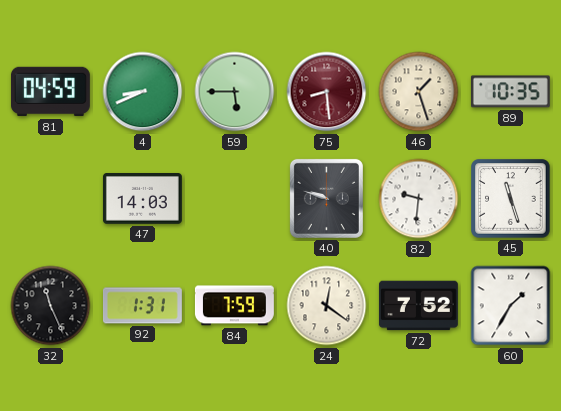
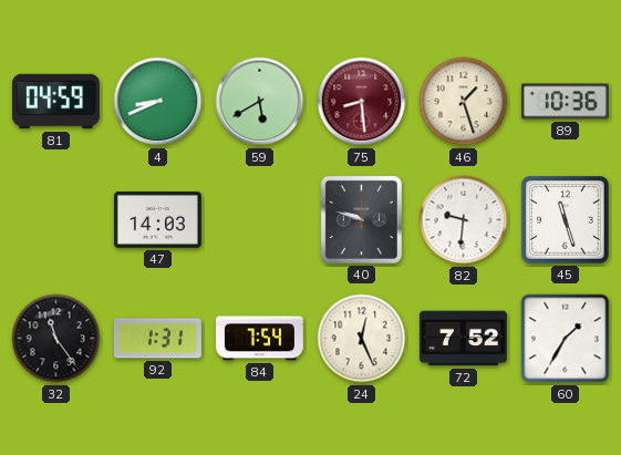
59: 5:45 -> 5:40
89: 10:35 -> 10:36
32: 11:26 -> 11:24
84: 7:59 -> 7:54
24: 12:21 -> 12:26
